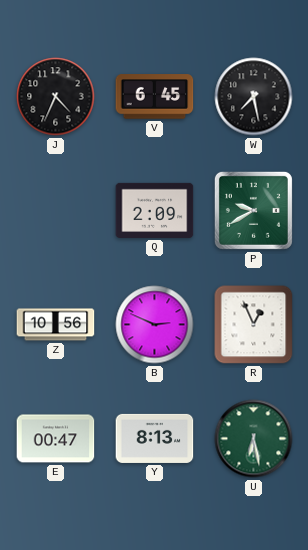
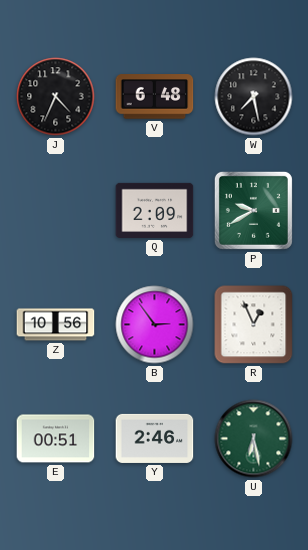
V: 6:45 -> 6:48
B: 2:49 -> 2:54
E: 00:47 -> 00:51
Y: 8:13 -> 2:46
